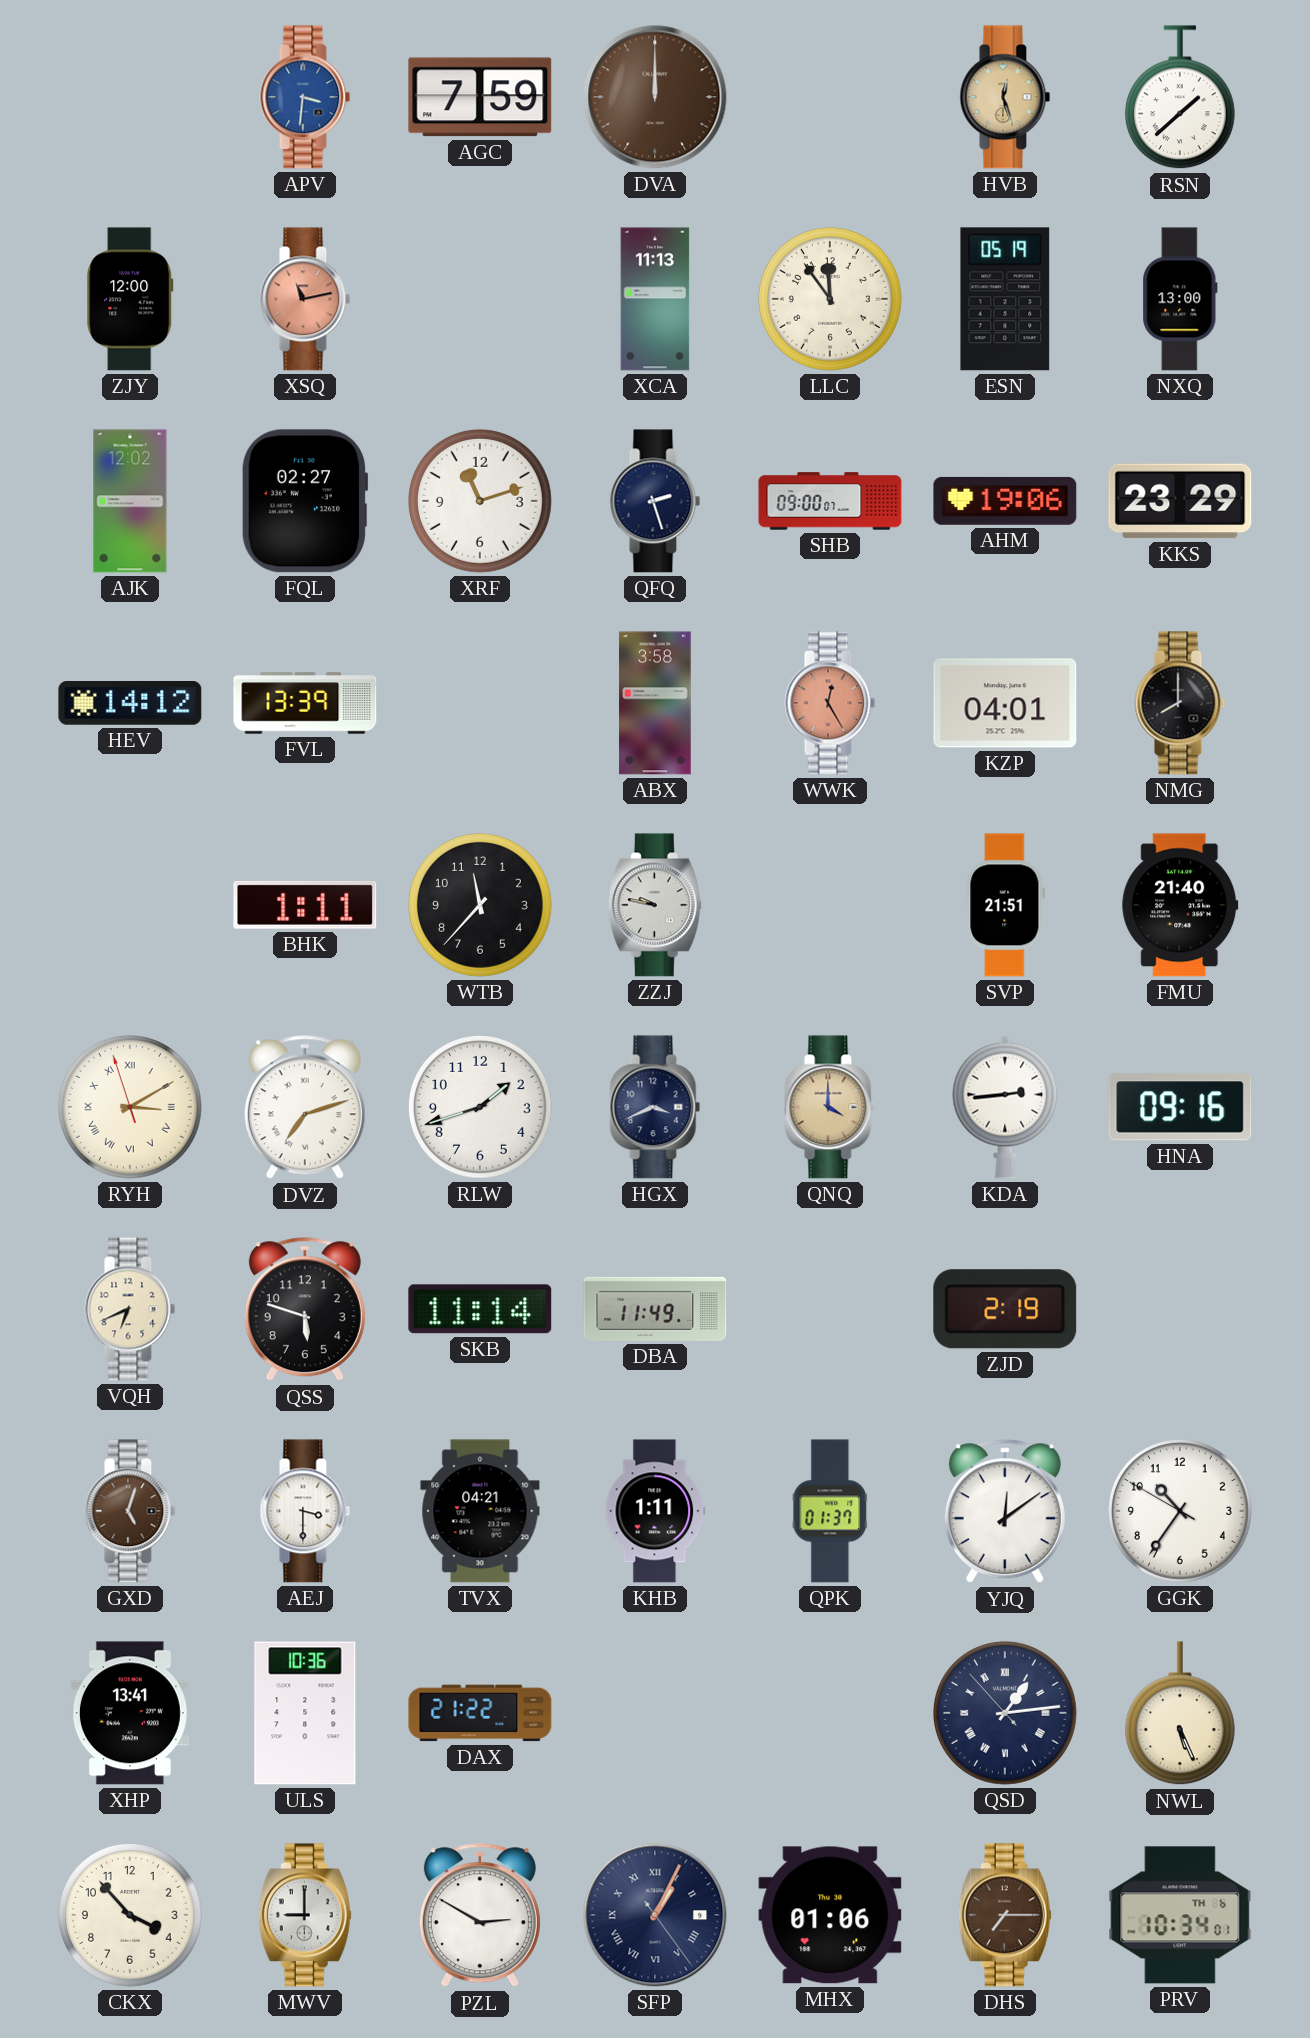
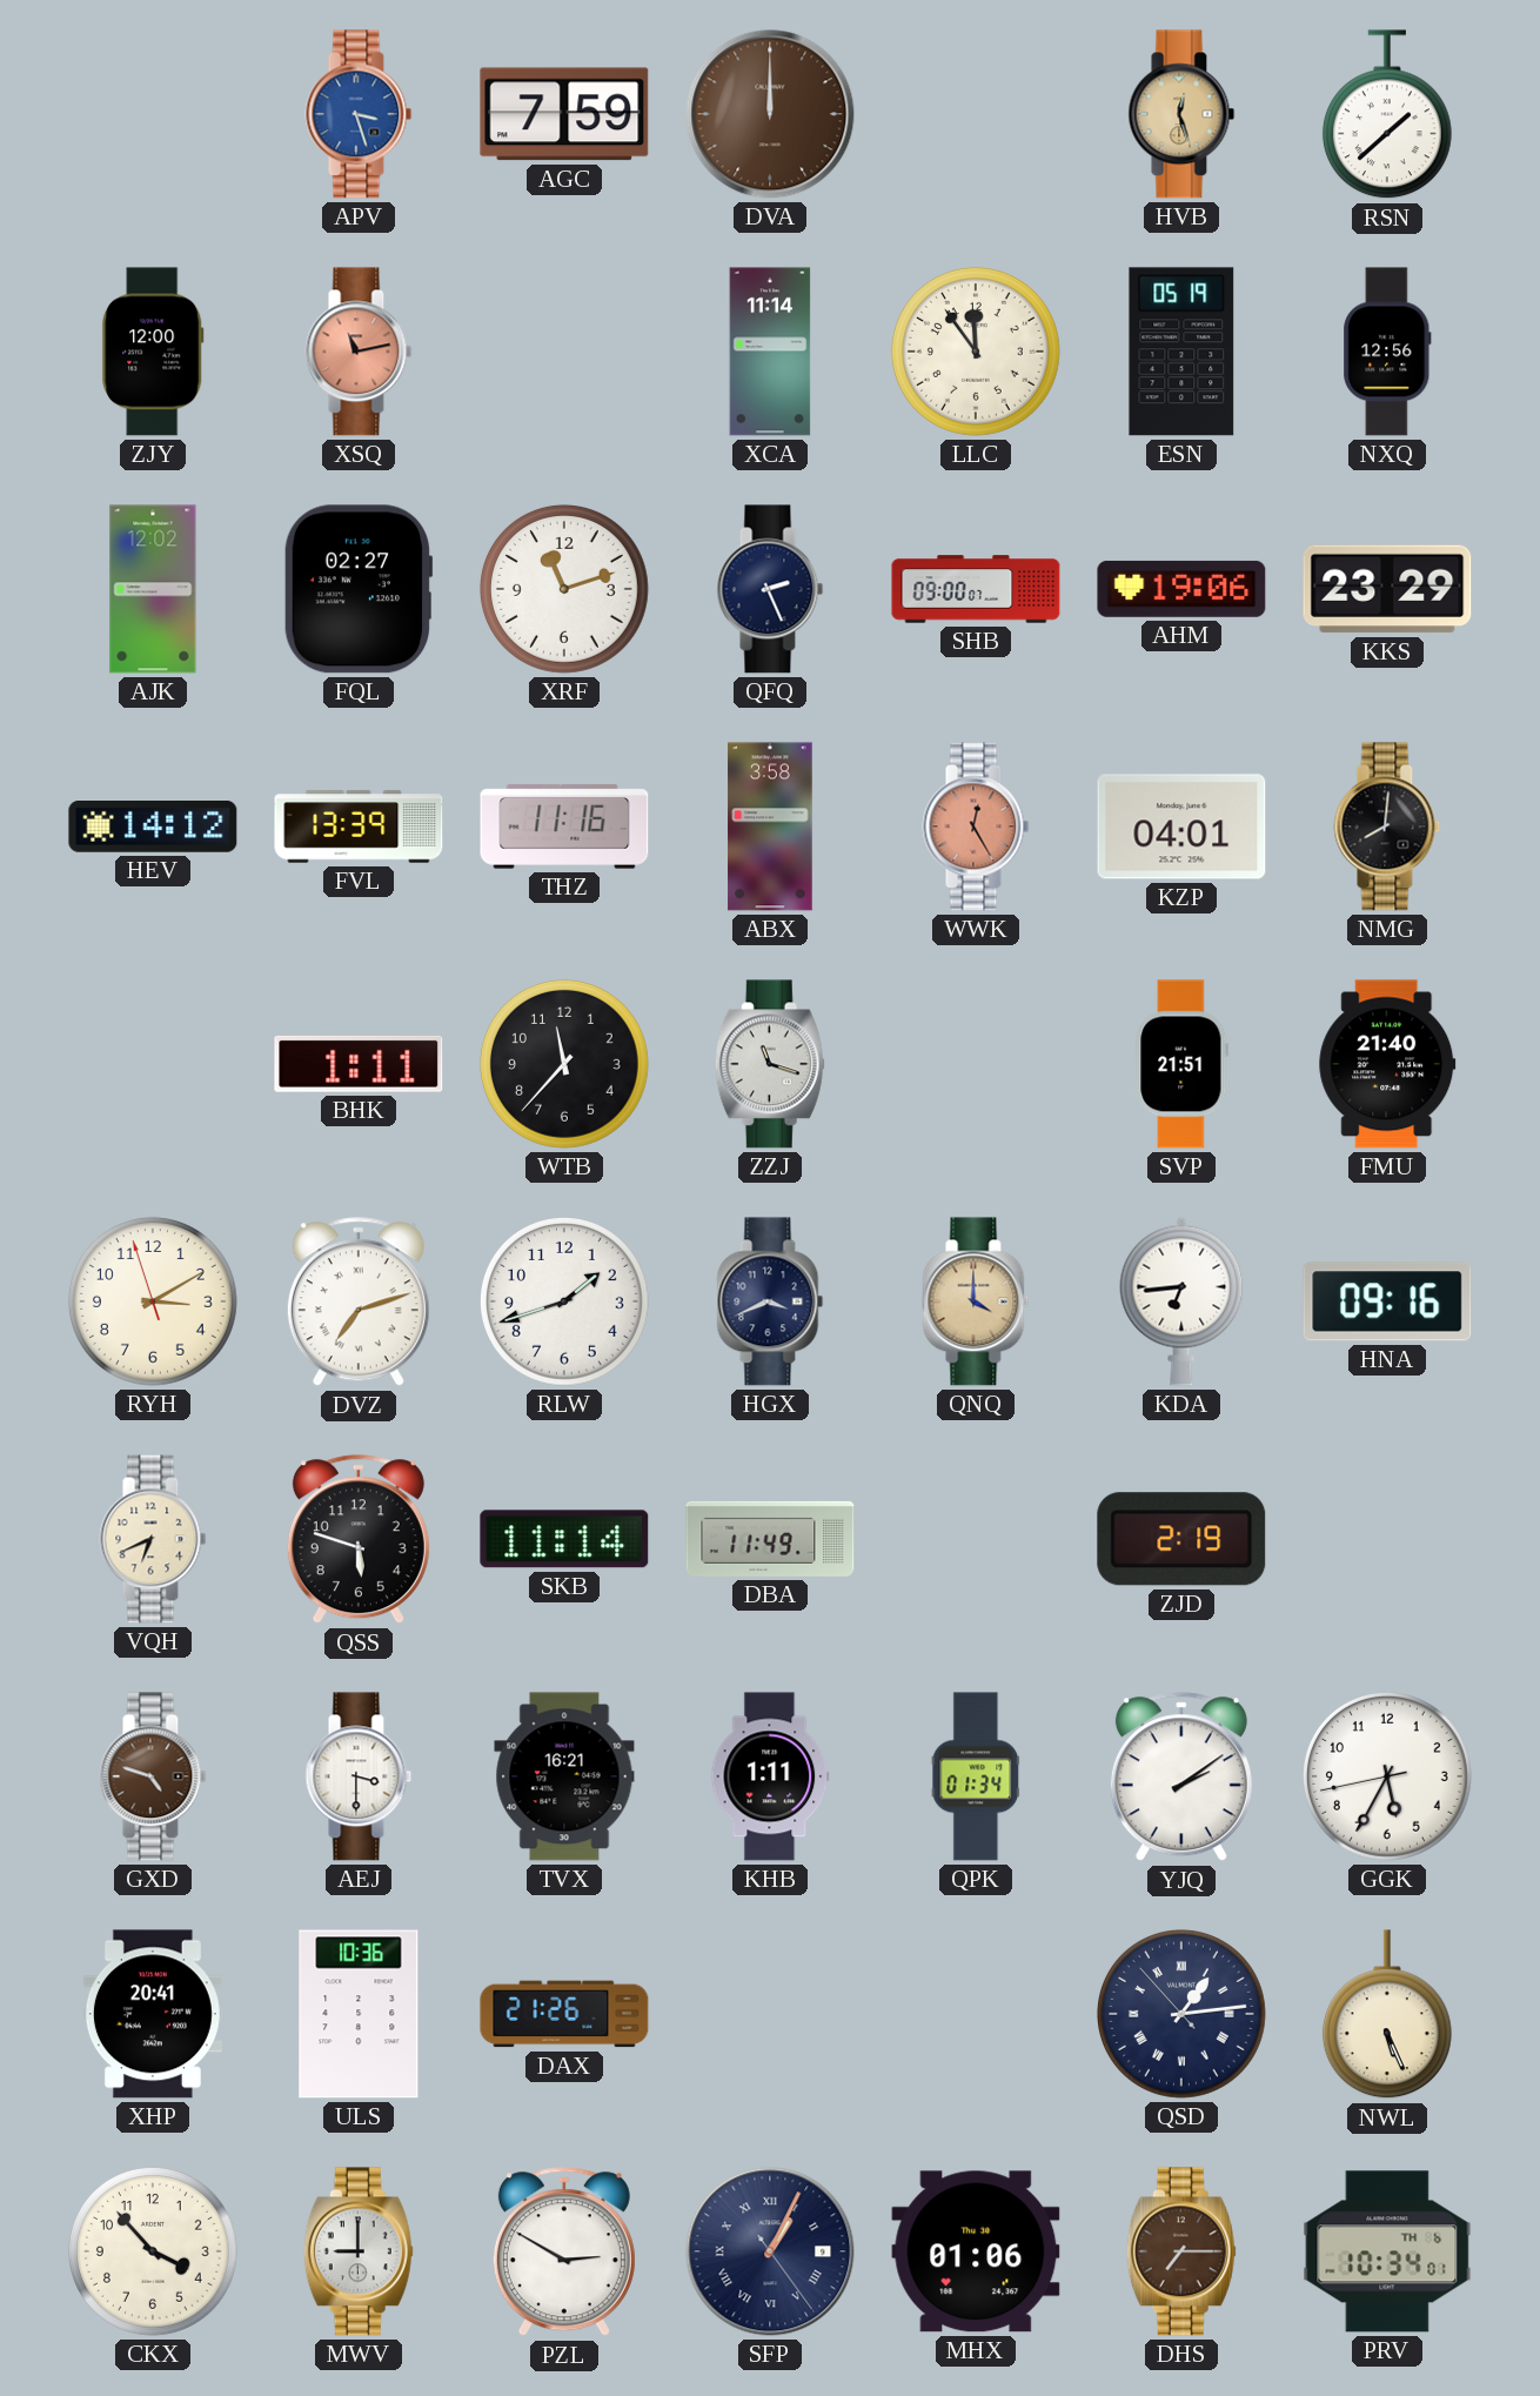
APV: 3:31 -> 3:27
XCA: 11:13 -> 11:14
NXQ: 13:00 -> 12:56
QFQ: 2:27 -> 2:26
THZ: none -> 11:16
NMG: 8:00 -> 8:01
ZZJ: 9:47 -> 11:18
RYH numerals: Roman -> Arabic
KDA: 2:44 -> 6:44
GXD: 5:03 -> 4:48
TVX: 04:21 -> 16:21
QPK: 01:37 -> 01:34
YJQ: 12:09 -> 2:09
GGK: 10:35 -> 5:34
XHP: 13:41 -> 20:41
DAX: 21:22 -> 21:26
